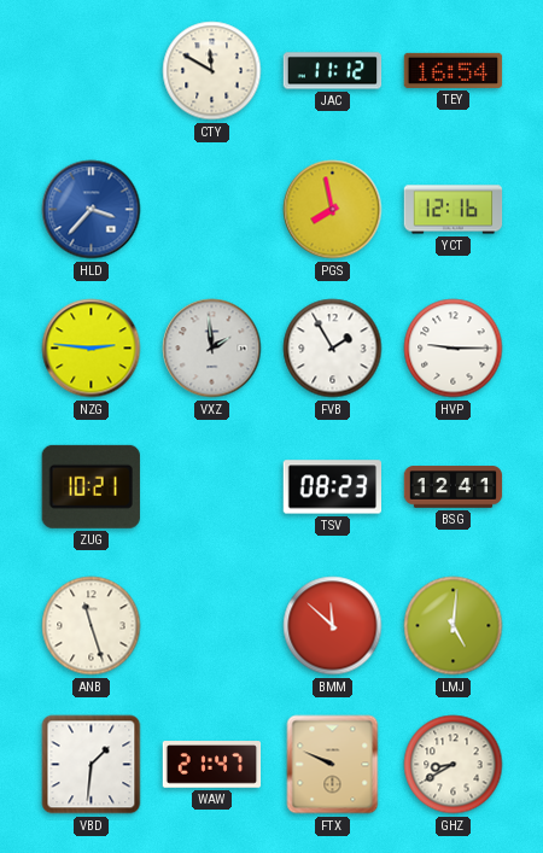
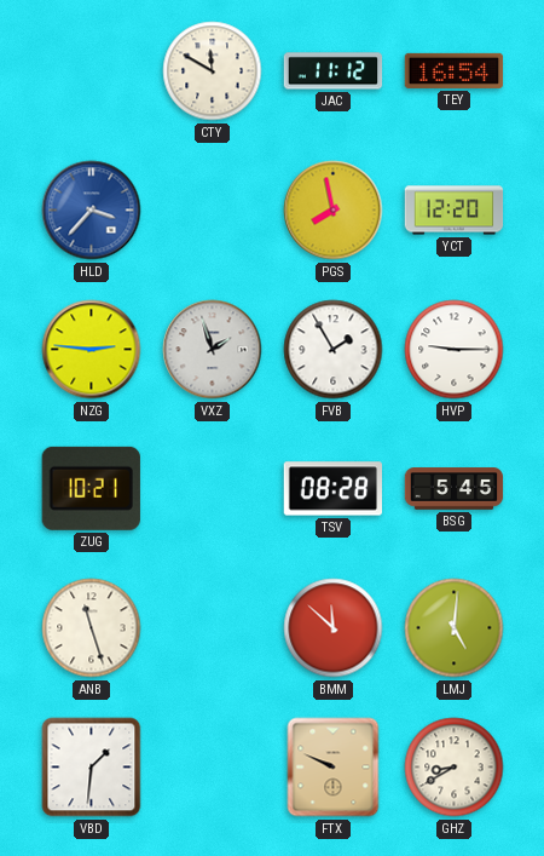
YCT: 12:16 -> 12:20
VXZ: 1:59 -> 1:57
TSV: 08:23 -> 08:28
BSG: 12:41 -> 5:45
WAW: 21:47 -> none
